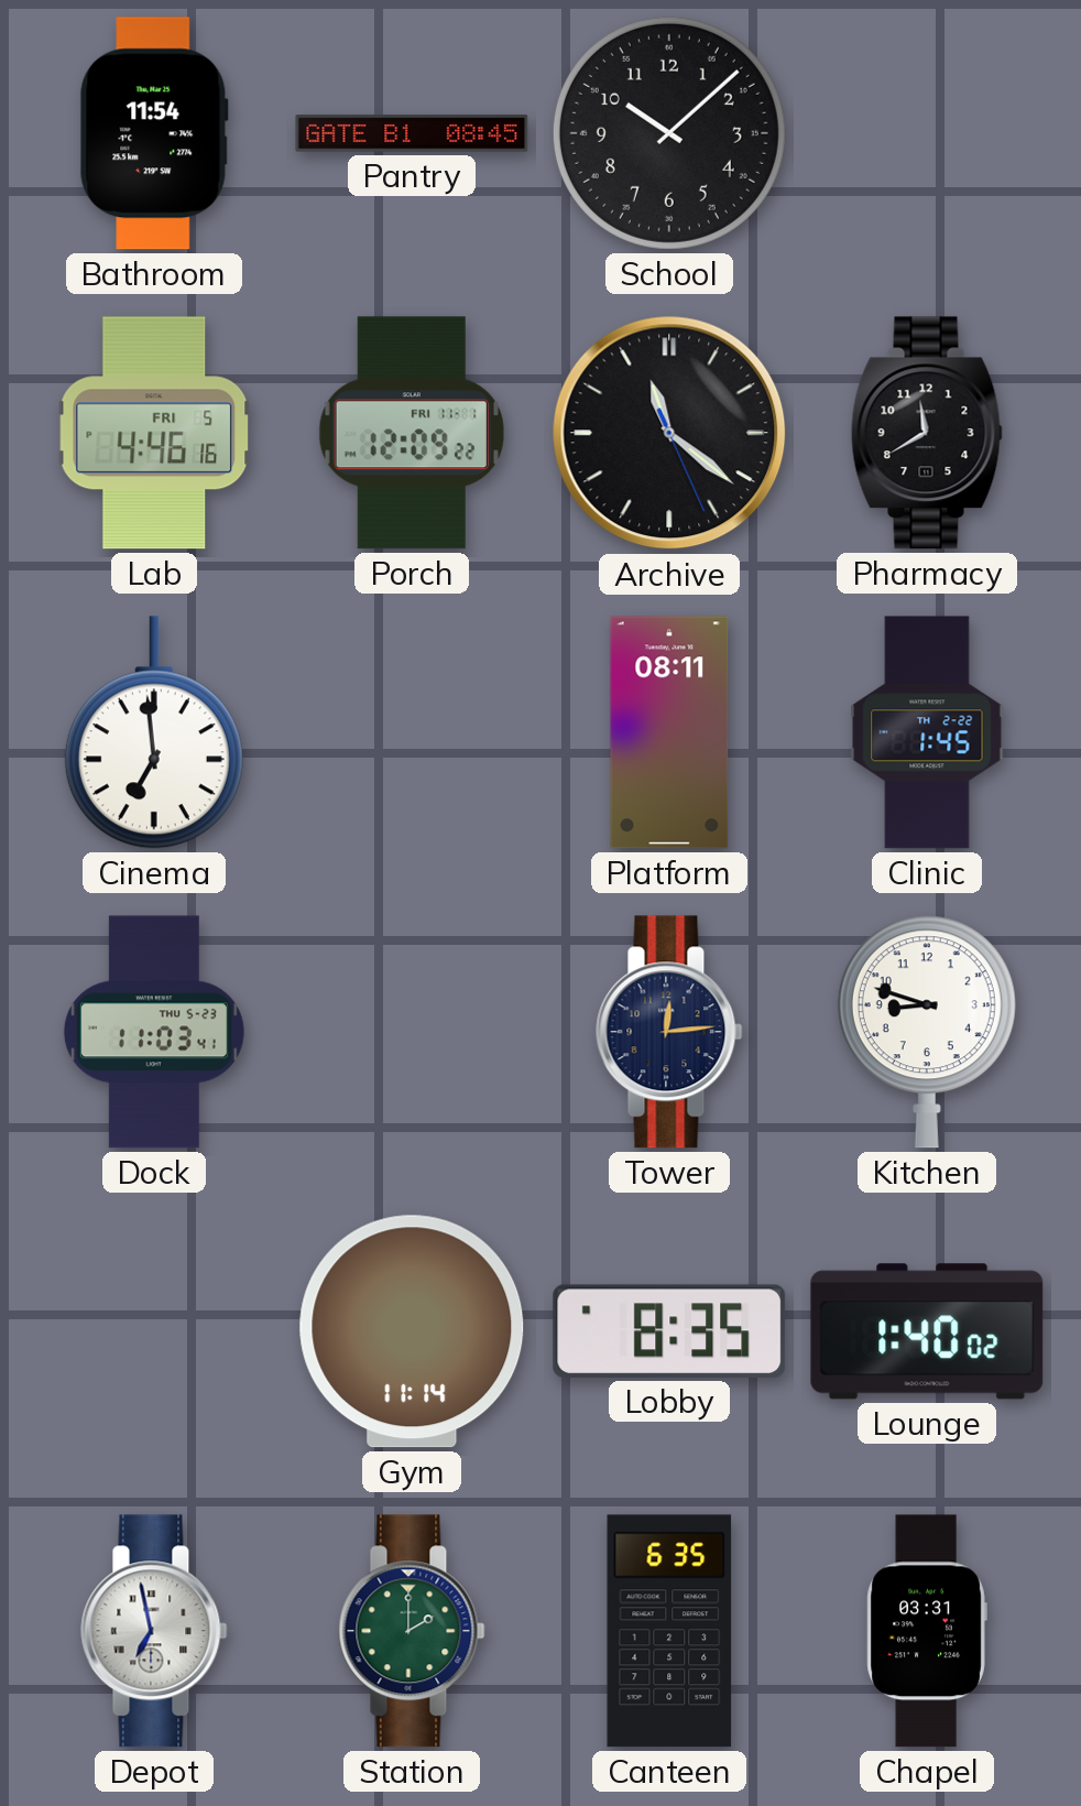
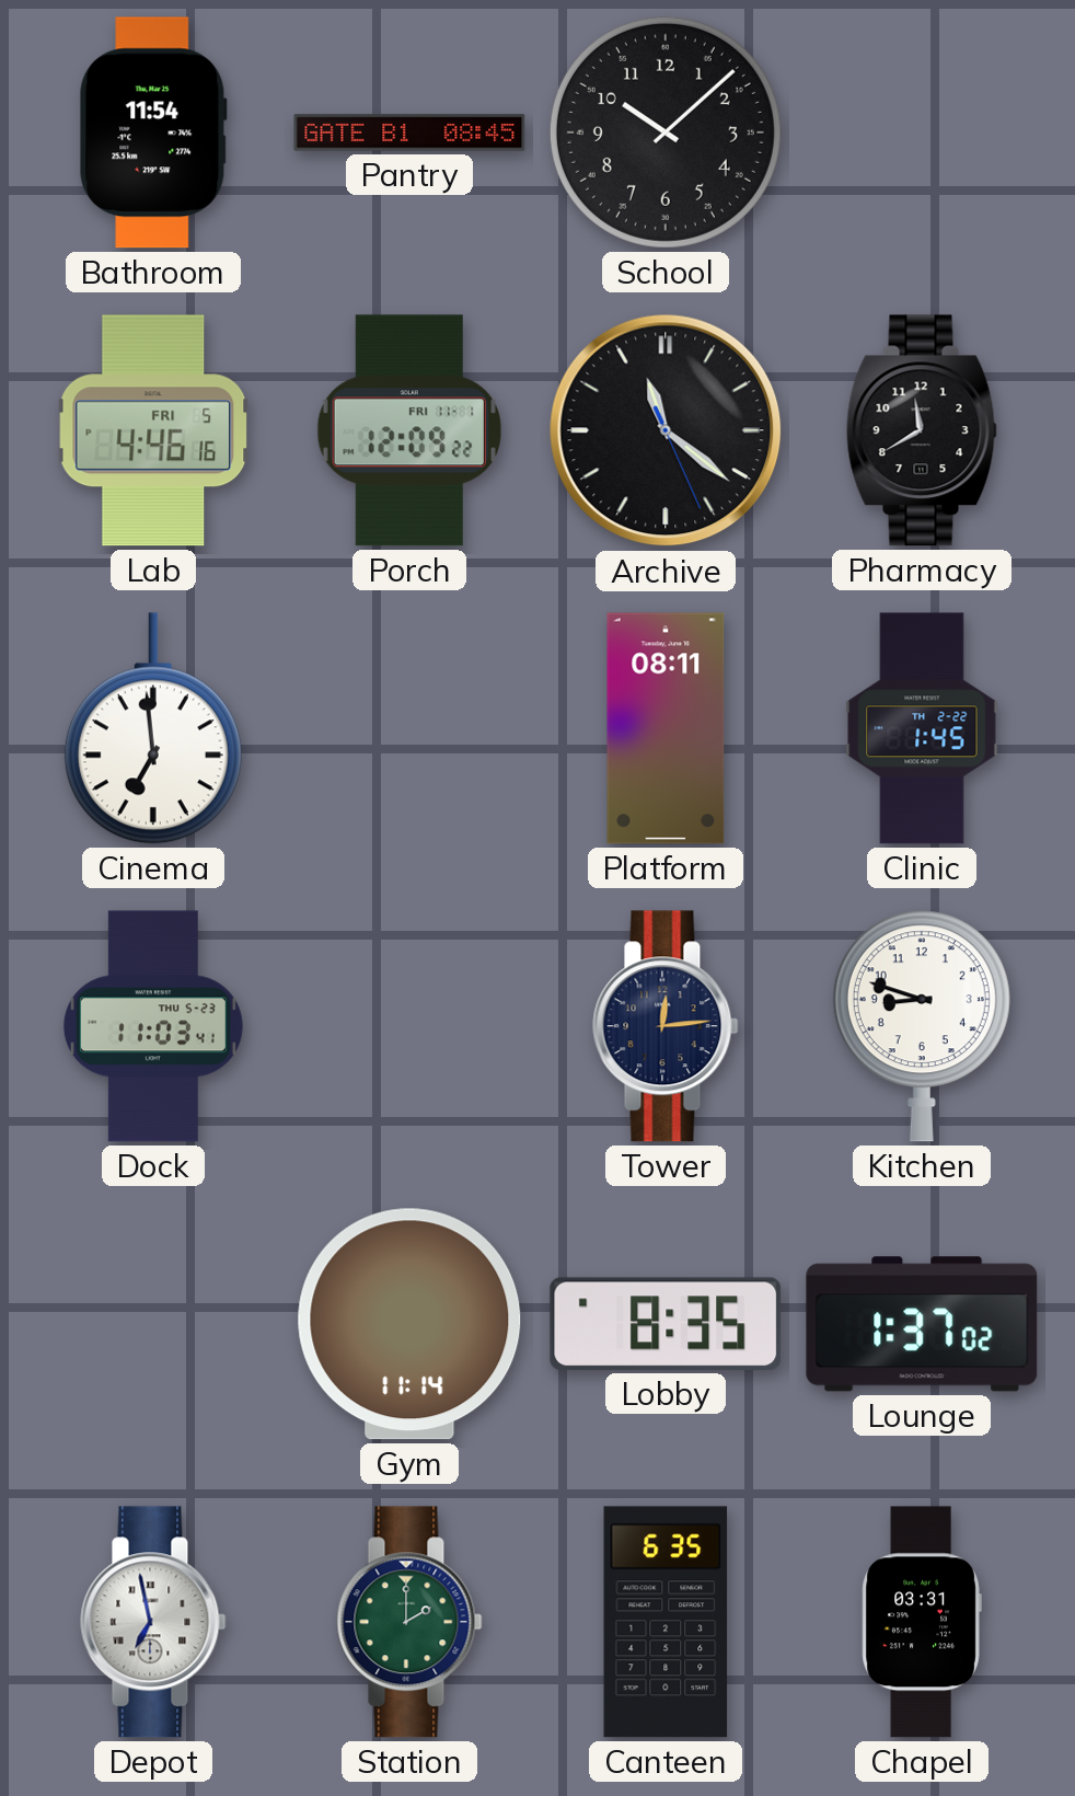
Lounge: 1:40 -> 1:37
